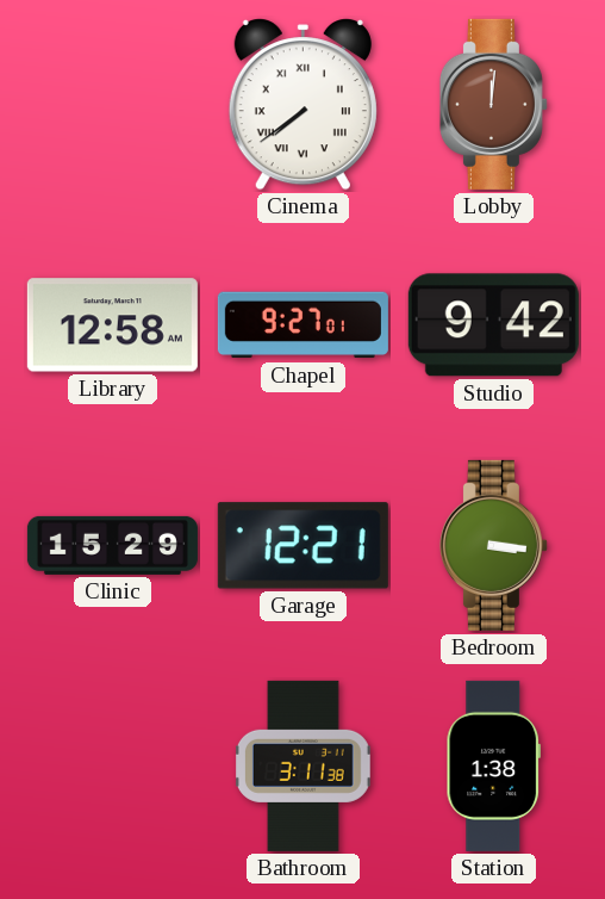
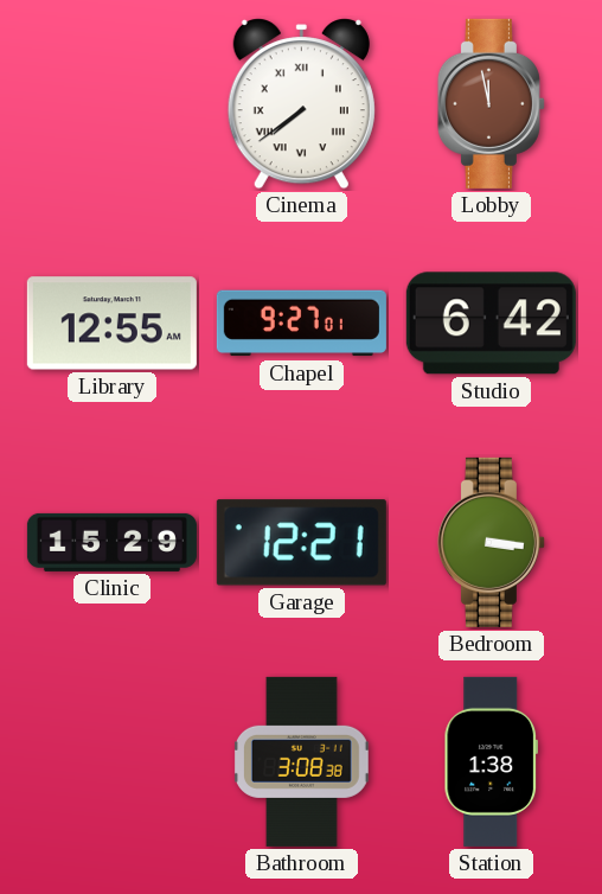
Lobby: 12:01 -> 11:58
Library: 12:58 -> 12:55
Studio: 9:42 -> 6:42
Bathroom: 3:11 -> 3:08
